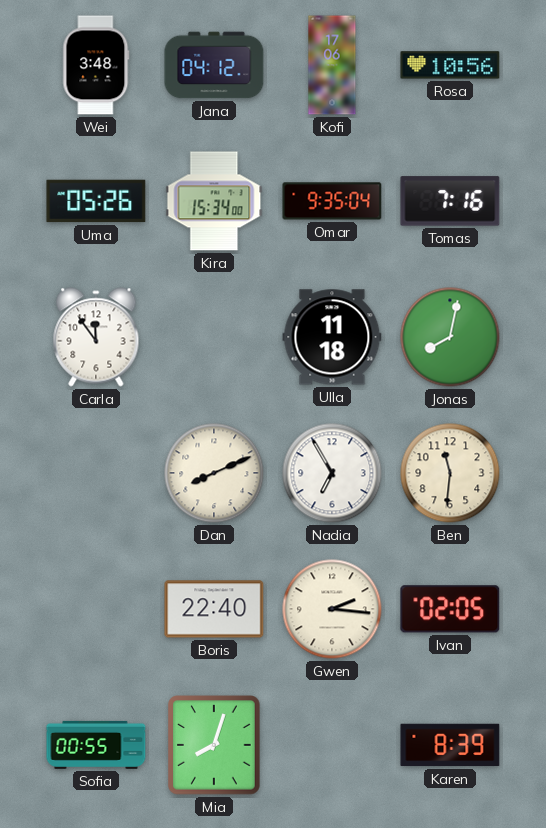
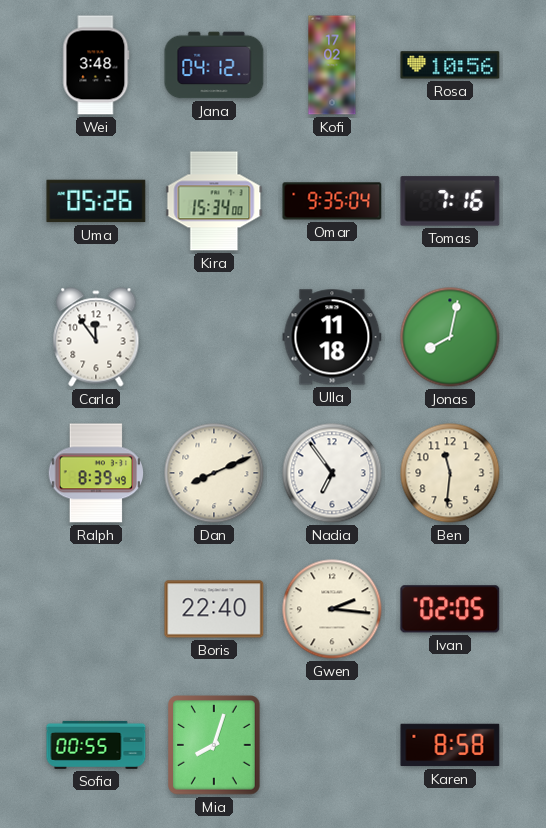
Kofi: 17:06 -> 17:02
Ralph: none -> 8:39
Nadia: 6:55 -> 6:54
Karen: 8:39 -> 8:58
